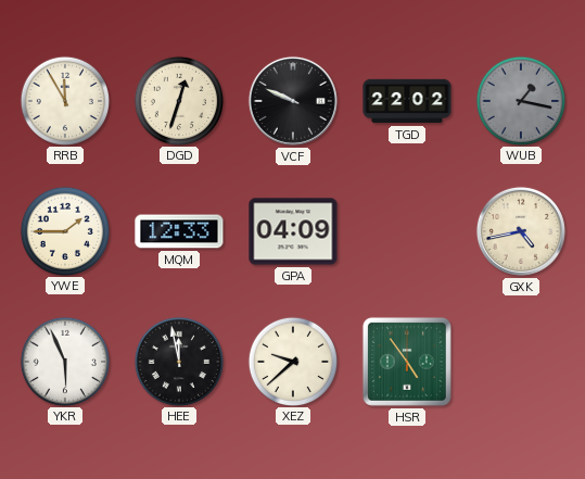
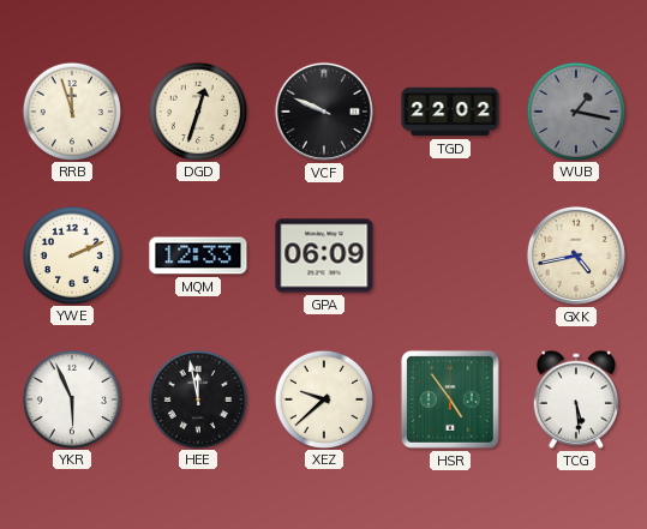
RRB: 11:55 -> 11:57
YWE: 1:45 -> 2:11
GPA: 04:09 -> 06:09
TCG: none -> 5:29
